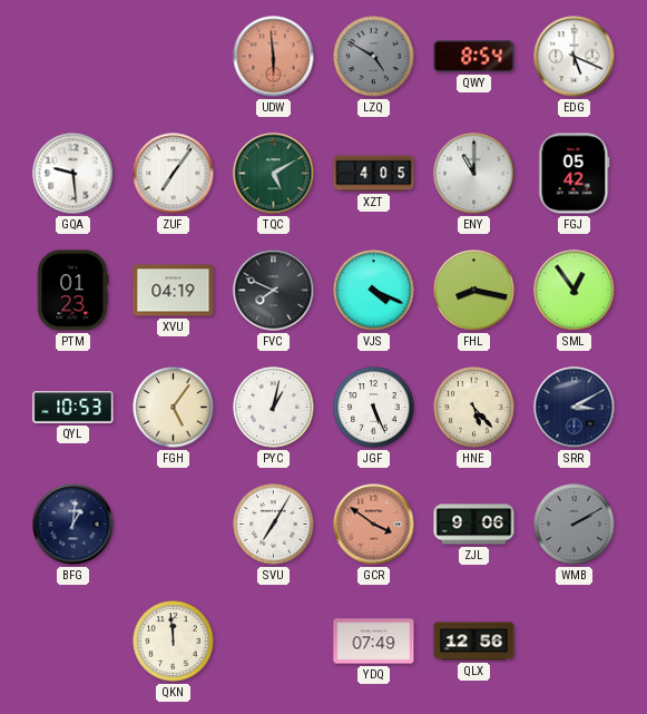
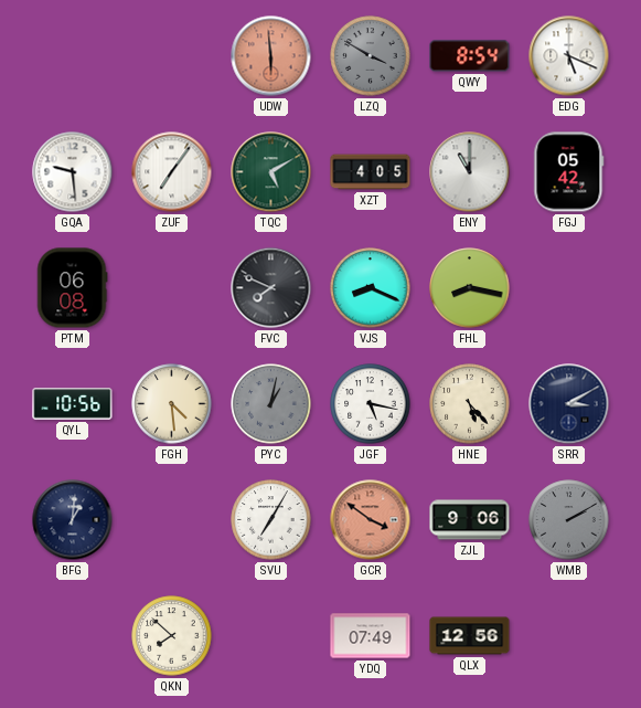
LZQ: 4:50 -> 3:50
PTM: 01:23 -> 06:08
XVU: 04:19 -> none
VJS: 4:19 -> 8:19
SML: 12:54 -> none
QYL: 10:53 -> 10:56
FGH: 5:06 -> 4:29
PYC dial: white -> grey
JGF: 5:26 -> 5:17
QKN: 11:59 -> 7:52
